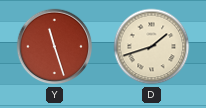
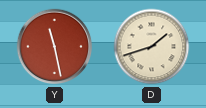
Y: 11:27 -> 11:28
